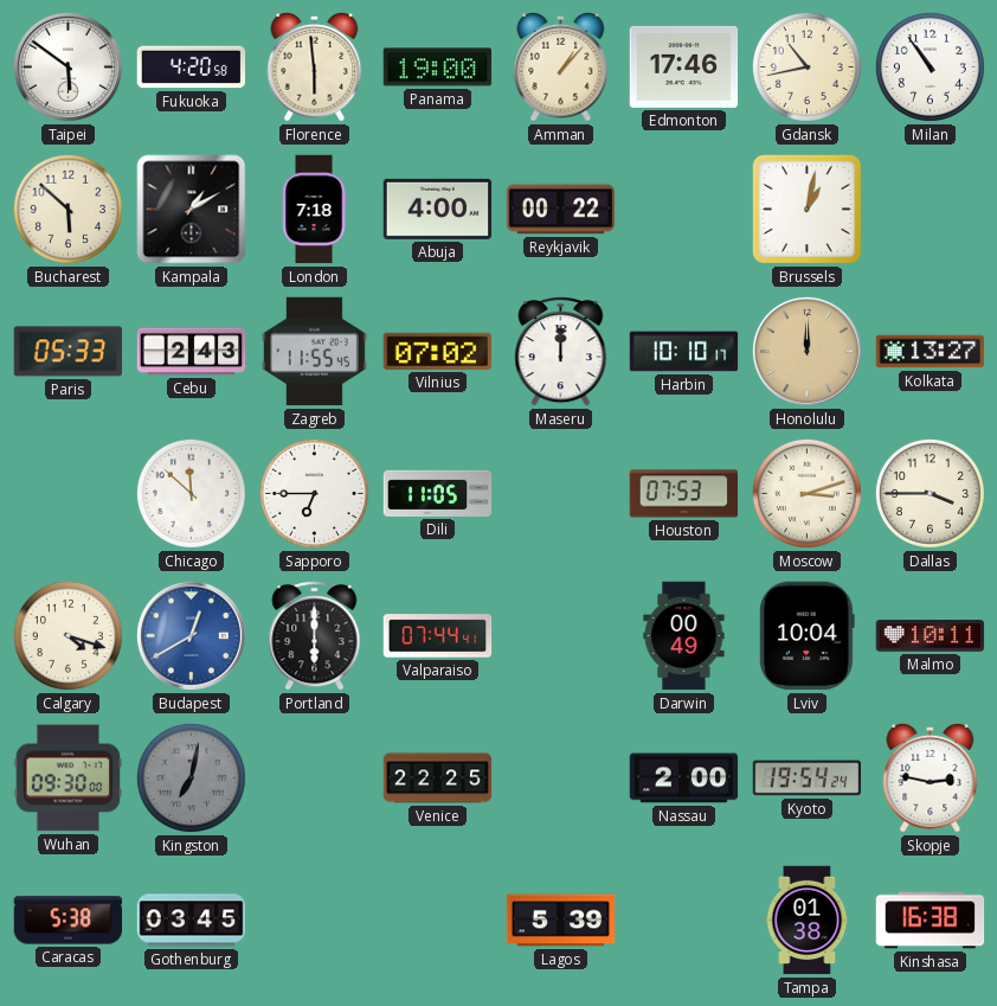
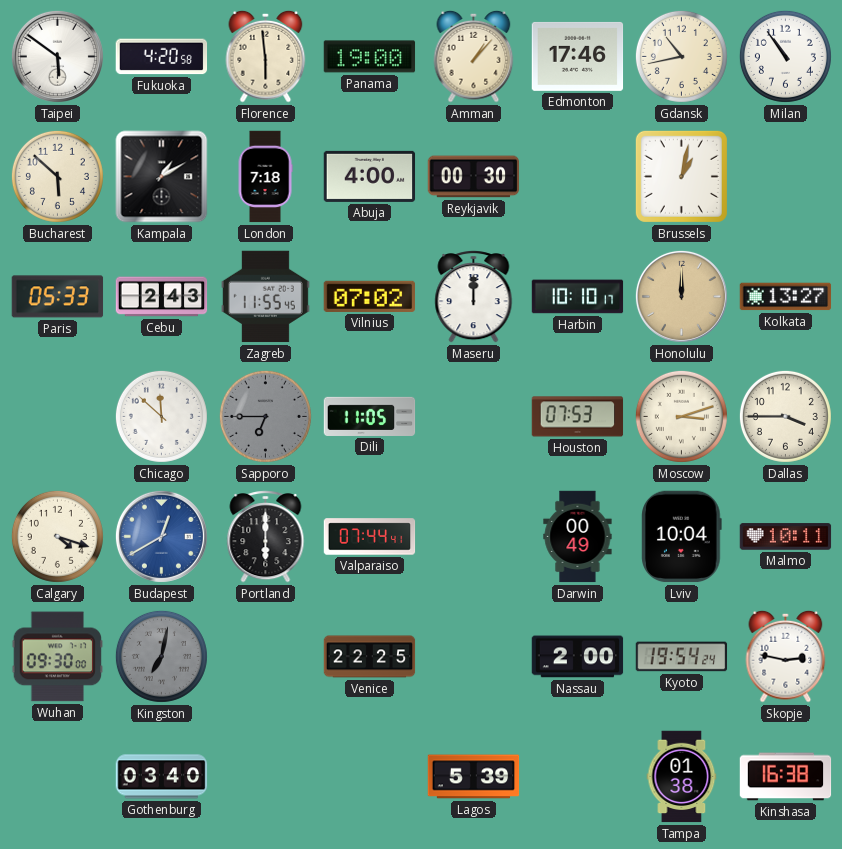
Reykjavik: 00:22 -> 00:30
Sapporo dial: white -> grey
Caracas: 5:38 -> none
Gothenburg: 03:45 -> 03:40
